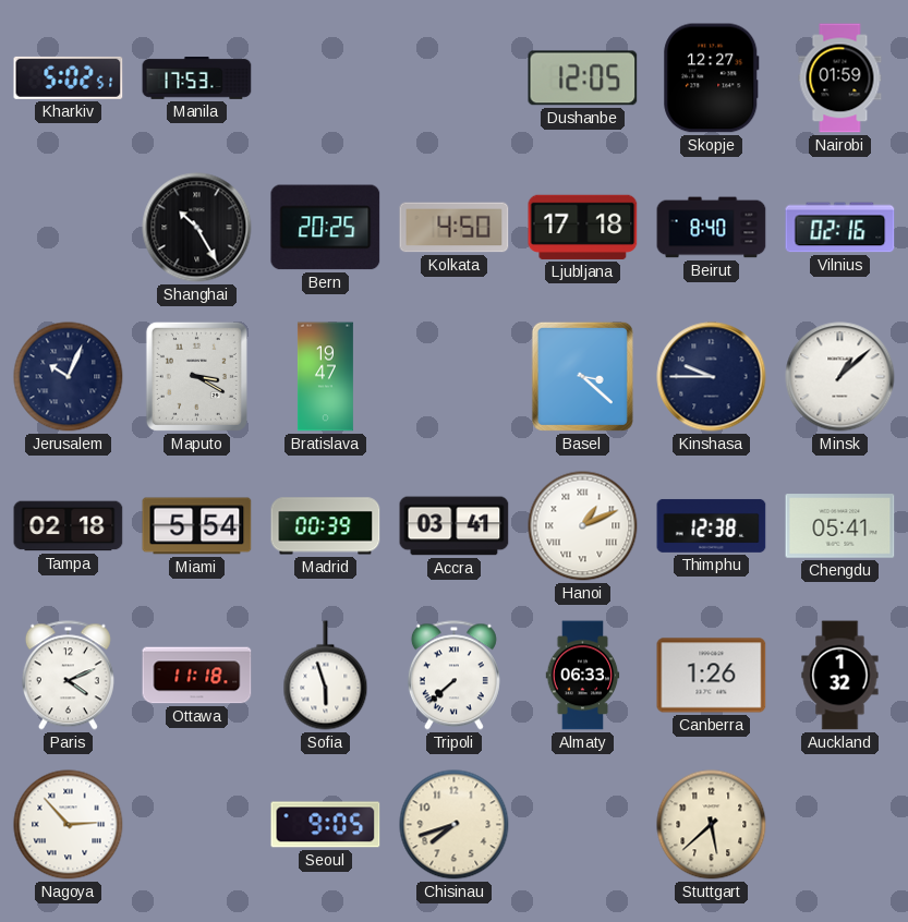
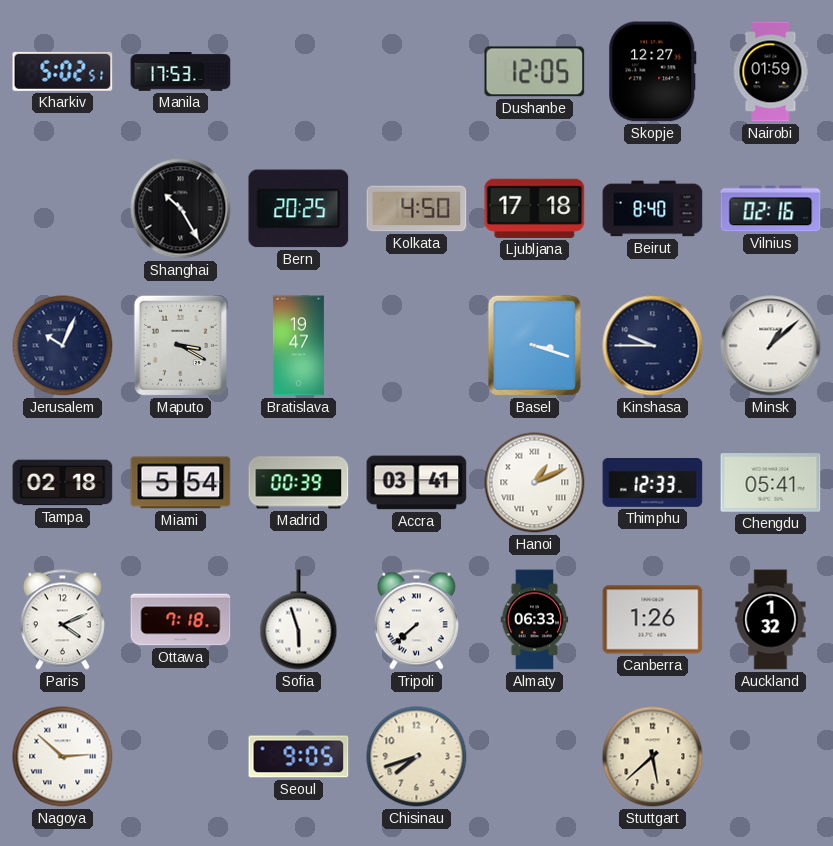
Basel: 3:22 -> 3:18
Thimphu: 12:38 -> 12:33
Ottawa: 11:18 -> 7:18
Nagoya: 2:53 -> 2:52
